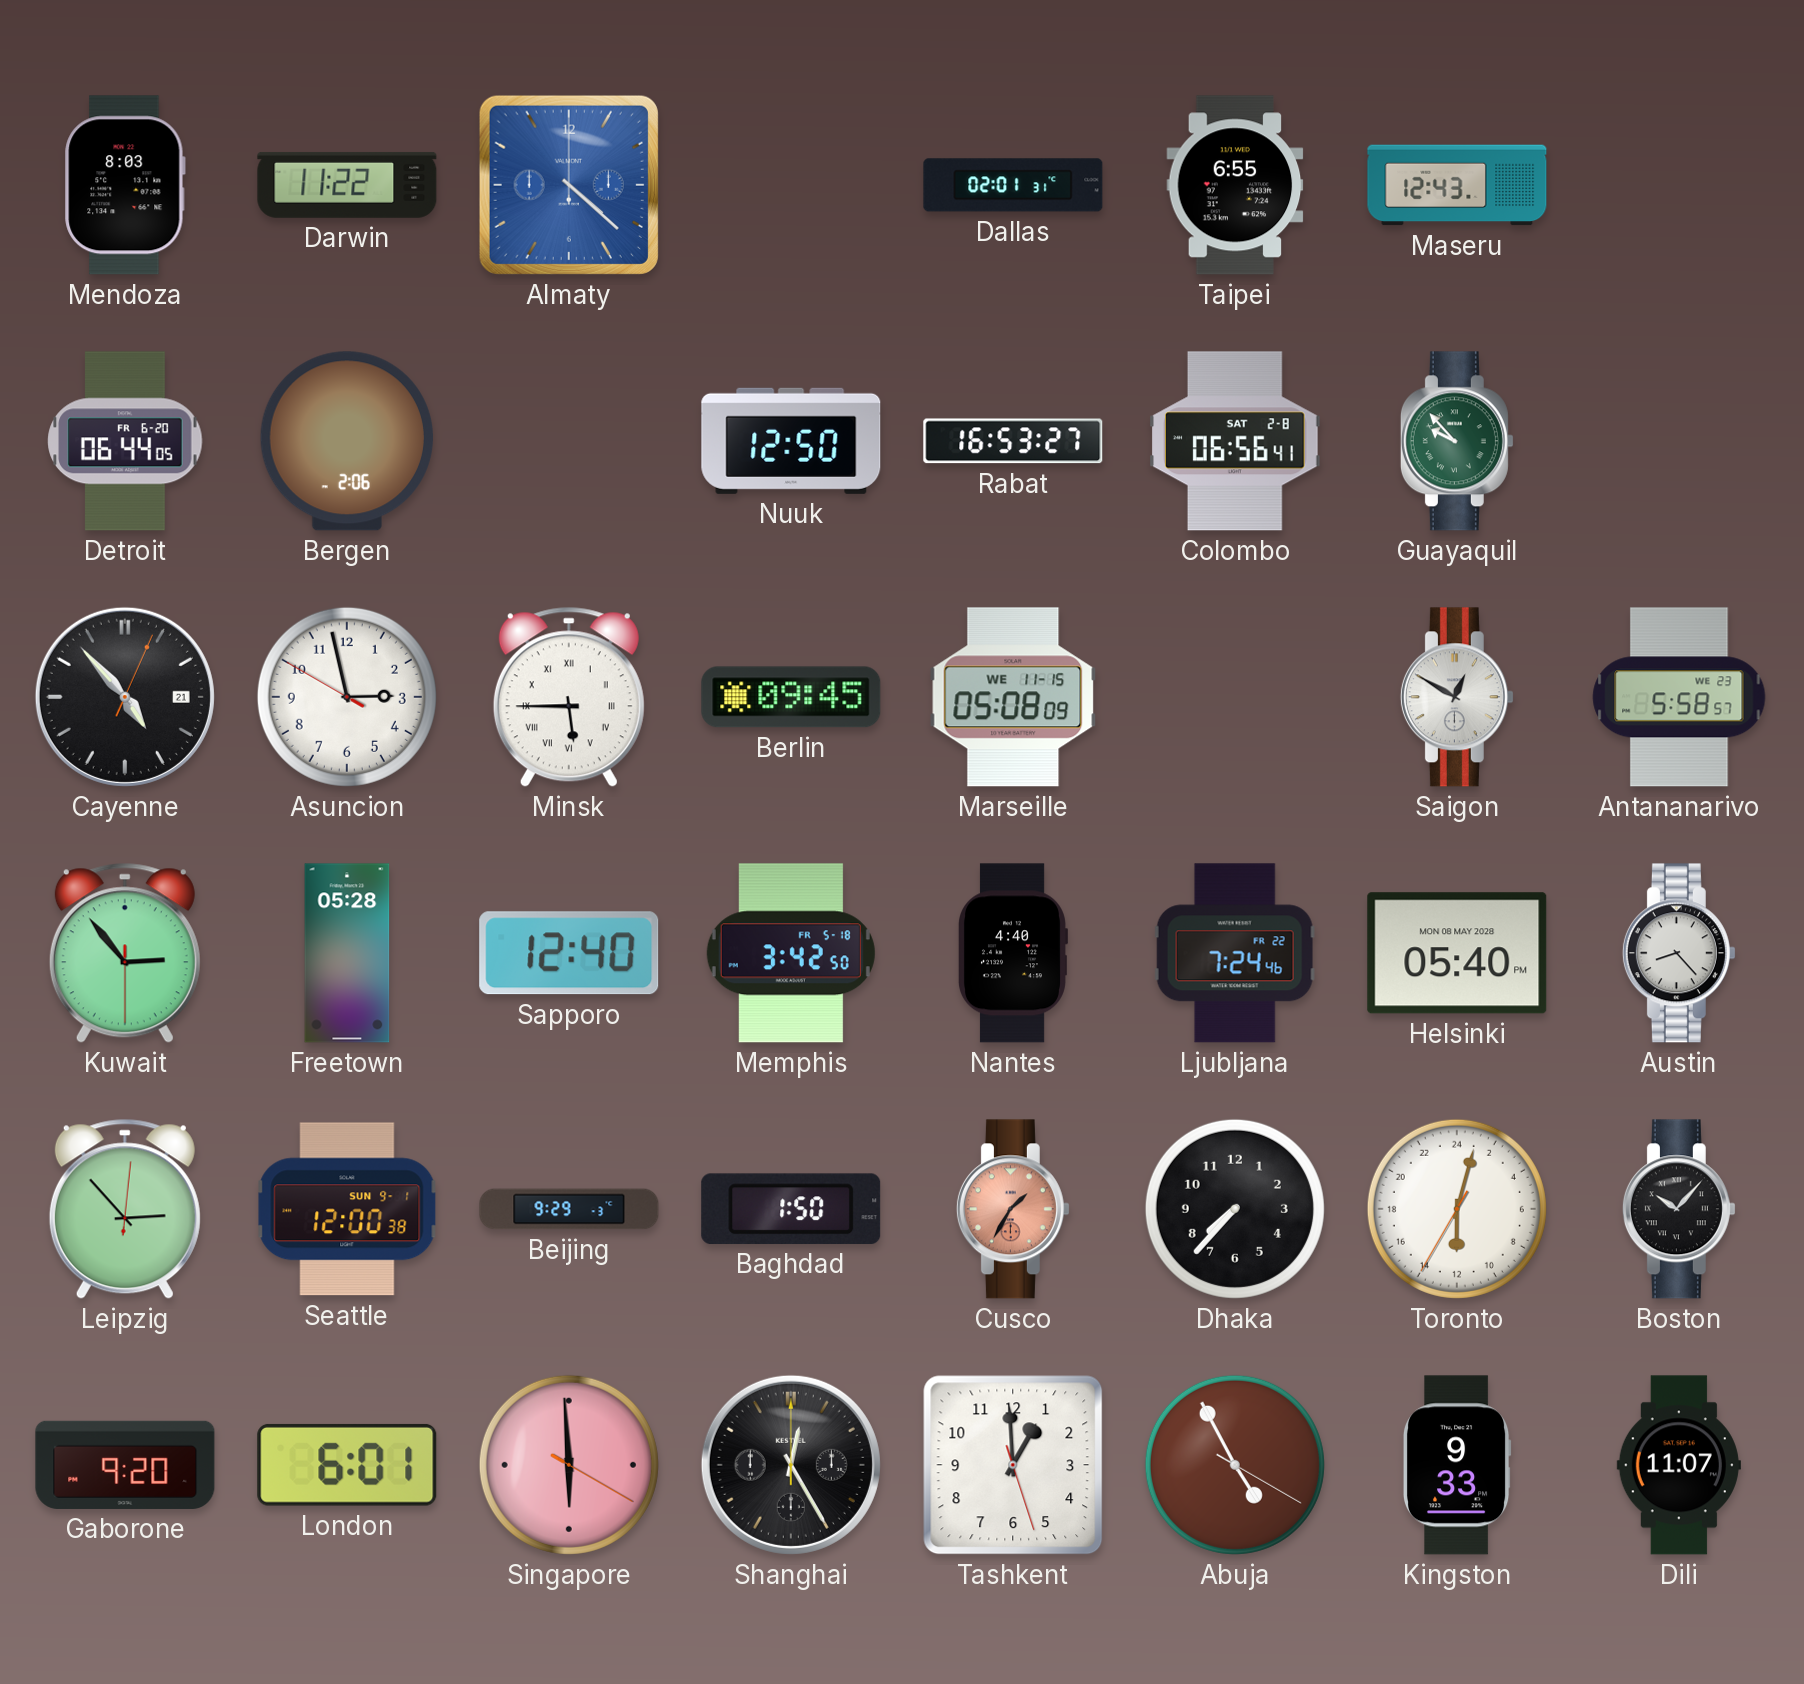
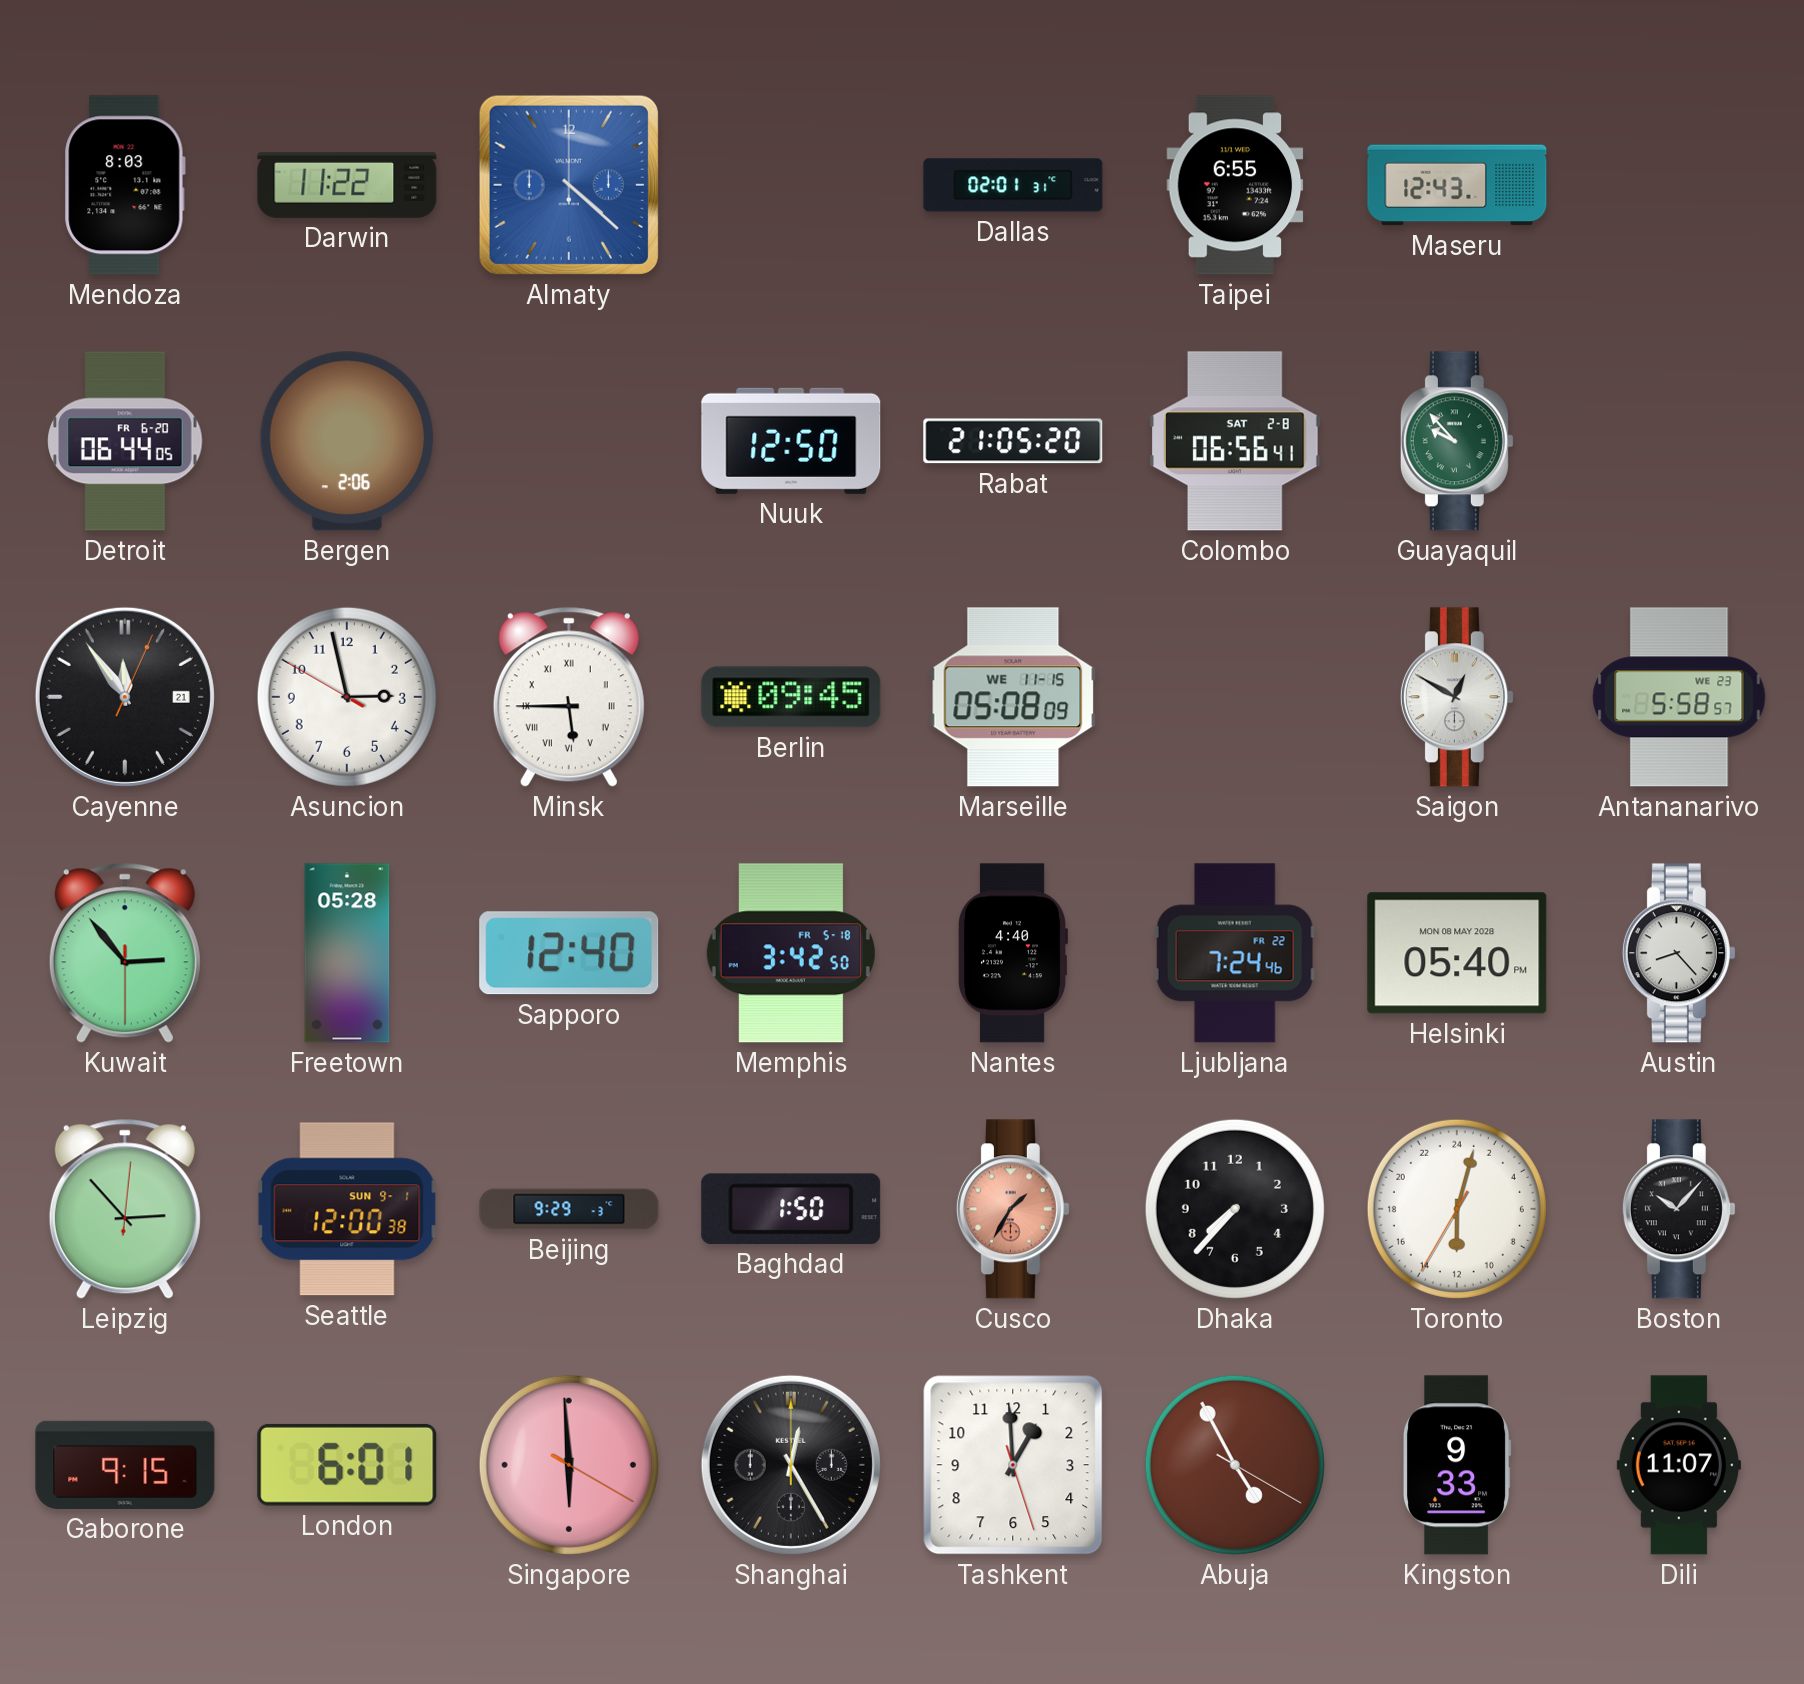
Rabat: 16:53 -> 21:05
Cayenne: 4:53 -> 11:54
Gaborone: 9:20 -> 9:15
